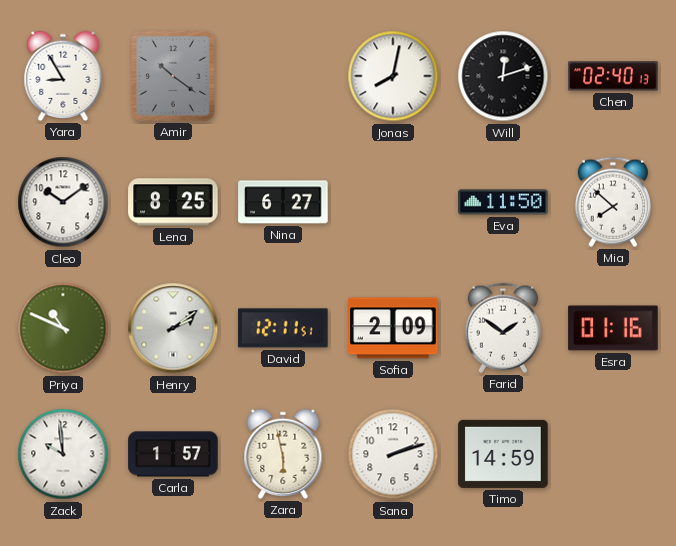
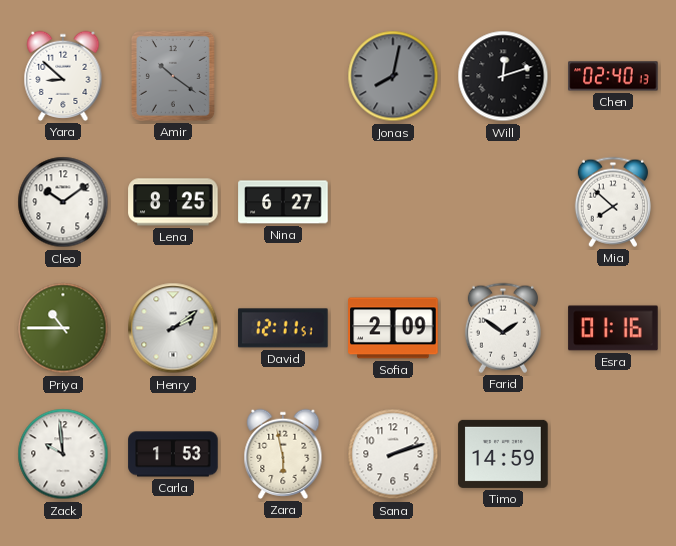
Yara: 8:55 -> 8:52
Jonas dial: white -> grey
Eva: 11:50 -> none
Priya: 10:49 -> 10:45
Carla: 1:57 -> 1:53
